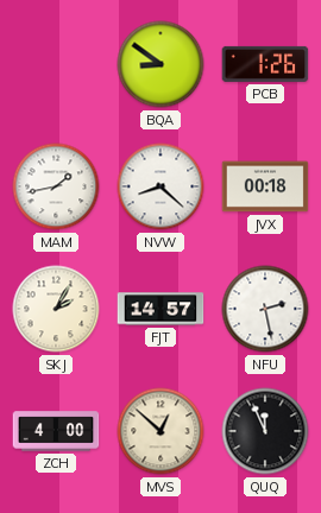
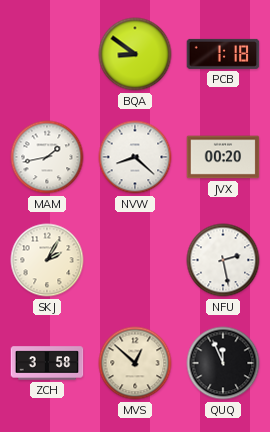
PCB: 1:26 -> 1:18
JVX: 00:18 -> 00:20
FJT: 14:57 -> none
ZCH: 4:00 -> 3:58
